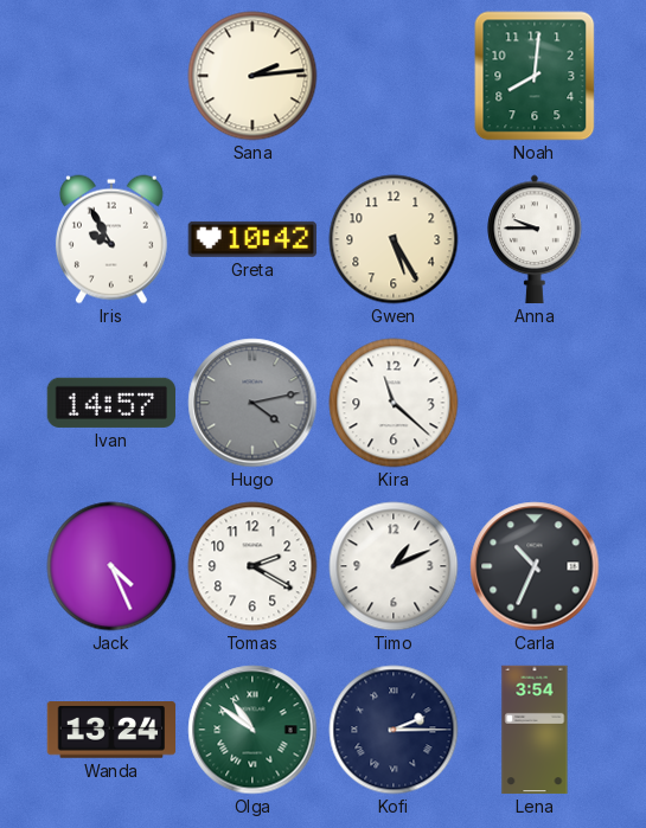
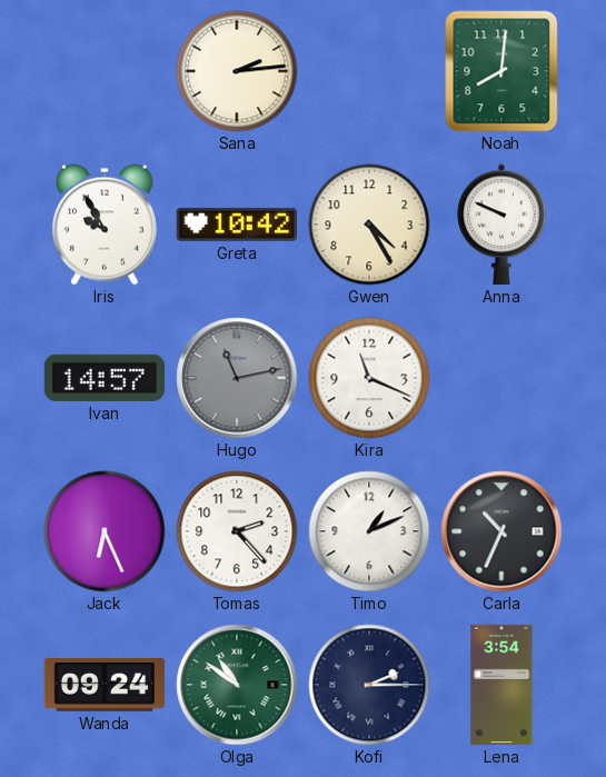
Gwen: 5:25 -> 4:25
Anna: 9:45 -> 9:49
Hugo: 4:13 -> 11:13
Kira: 11:22 -> 11:19
Jack: 4:26 -> 6:26
Tomas: 2:20 -> 2:23
Wanda: 13:24 -> 09:24
